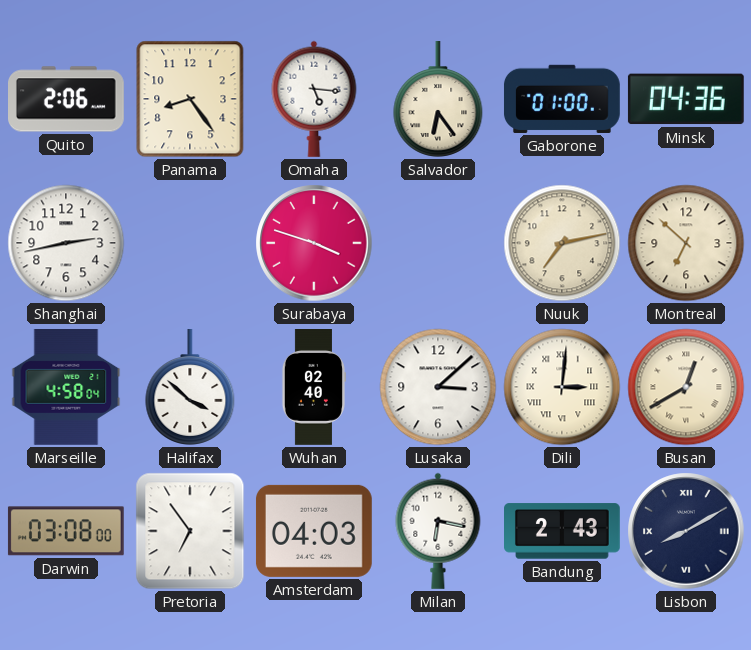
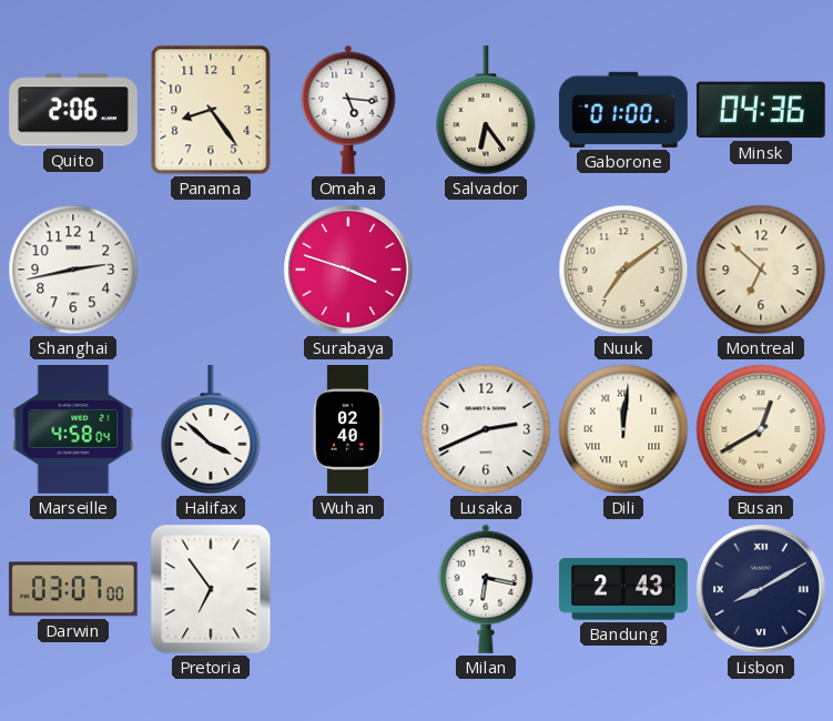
Nuuk: 7:13 -> 7:09
Lusaka: 3:08 -> 2:41
Dili: 3:01 -> 12:01
Darwin: 03:08 -> 03:07
Amsterdam: 04:03 -> none
